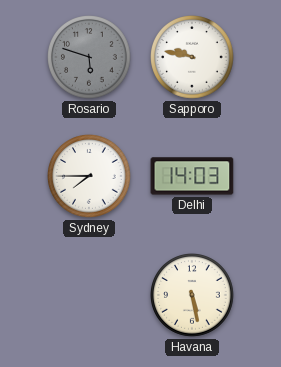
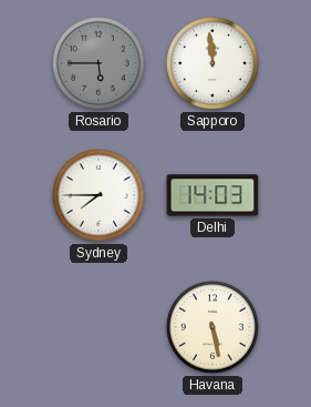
Rosario: 5:48 -> 5:45
Sapporo: 9:47 -> 11:59
